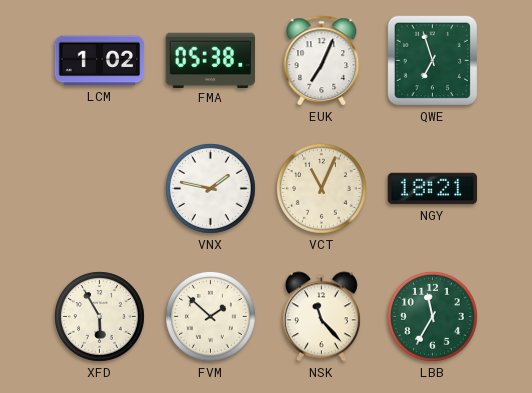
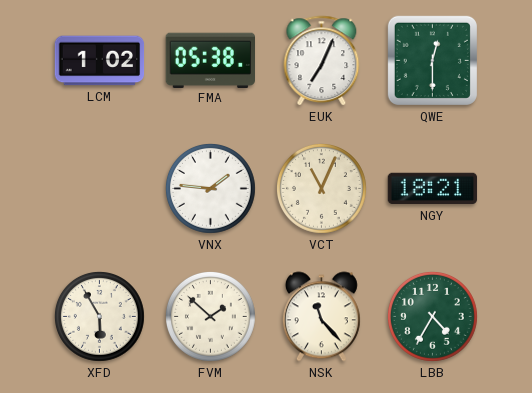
QWE: 6:57 -> 12:30
VNX: 1:47 -> 1:46
LBB: 11:35 -> 4:35
